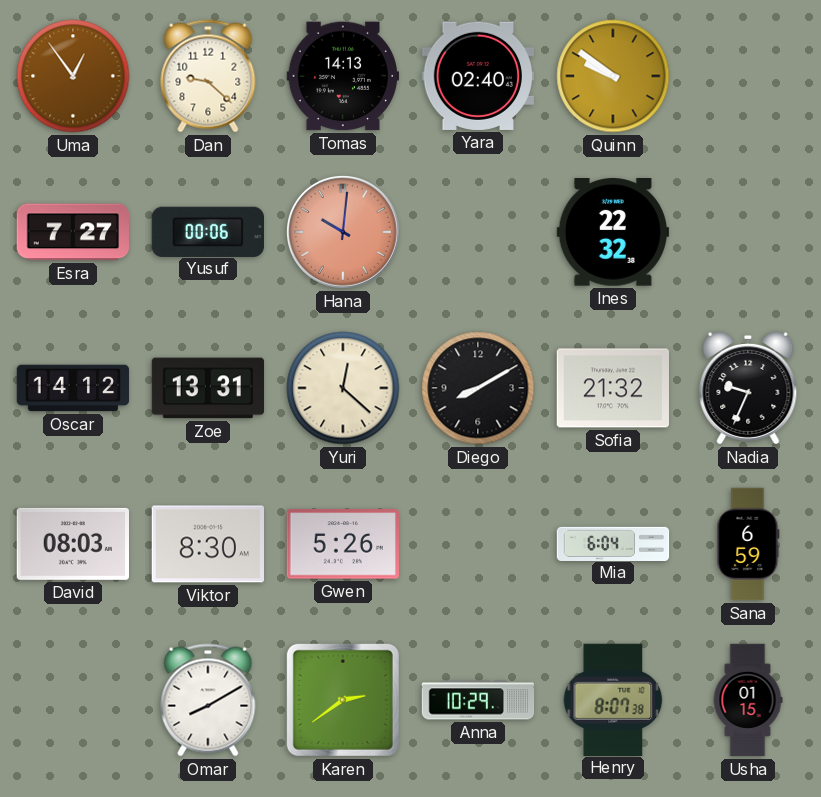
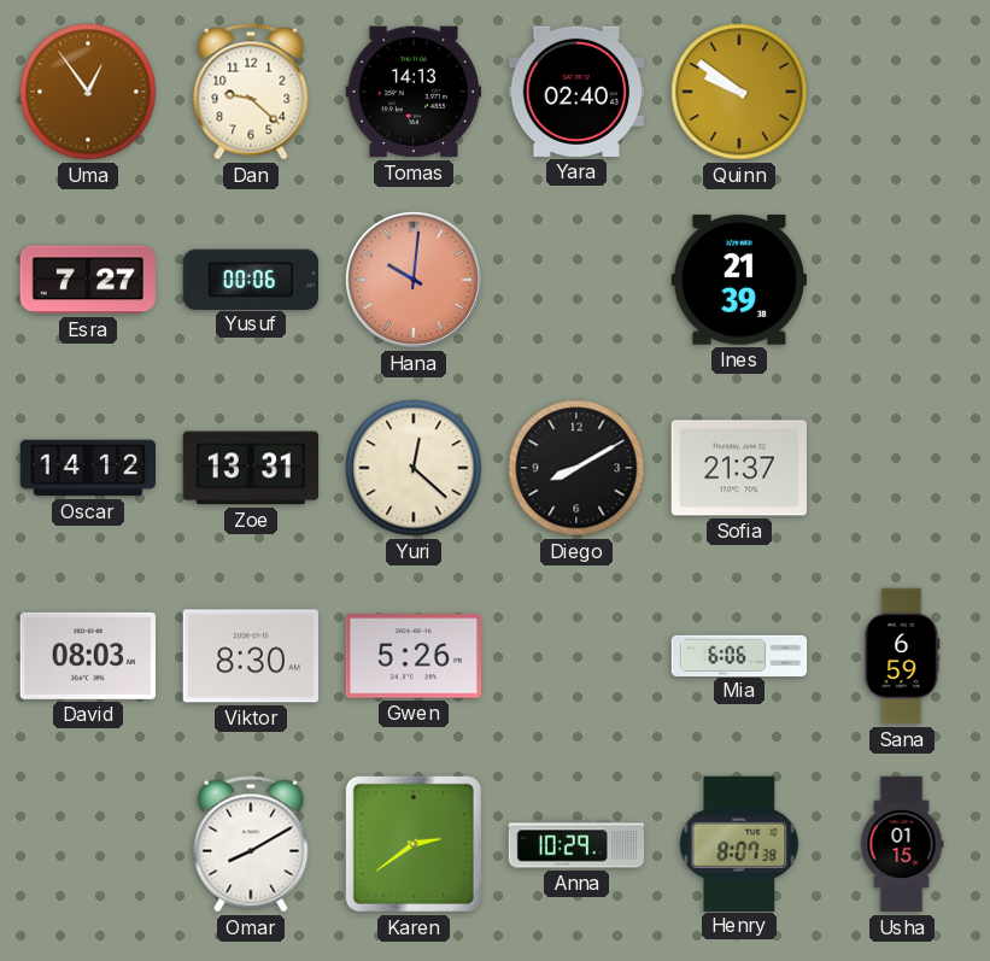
Ines: 22:32 -> 21:39
Sofia: 21:32 -> 21:37
Nadia: 9:34 -> none
Mia: 6:04 -> 6:06
